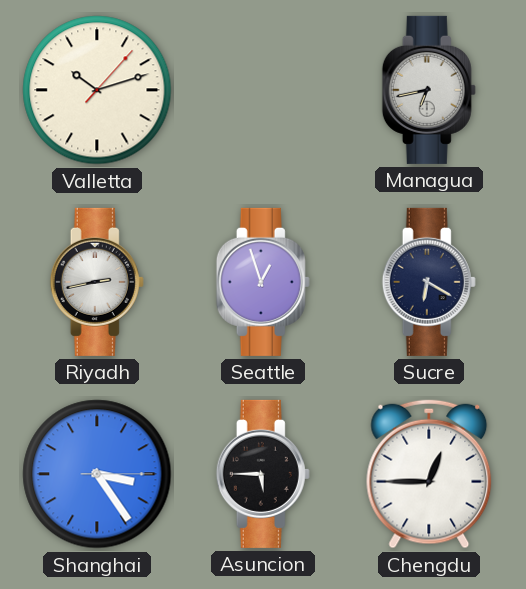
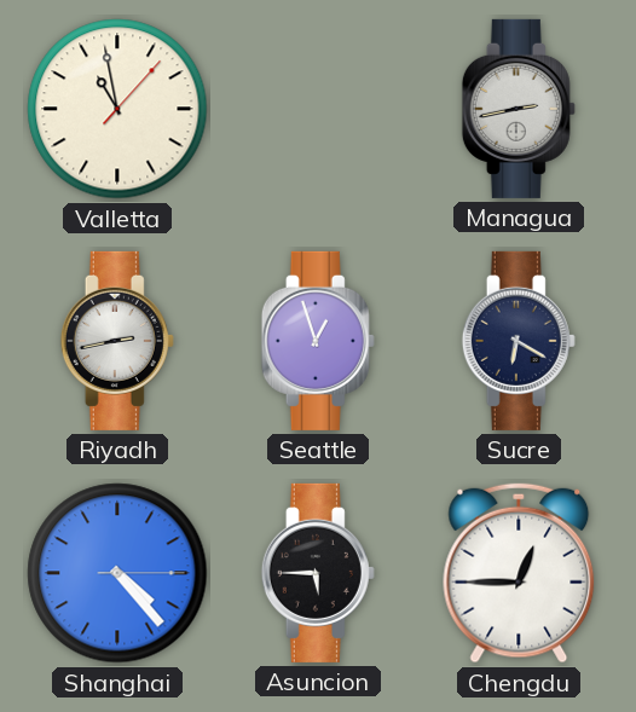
Valletta: 10:12 -> 10:58
Managua: 6:43 -> 2:43
Shanghai: 3:24 -> 4:23
